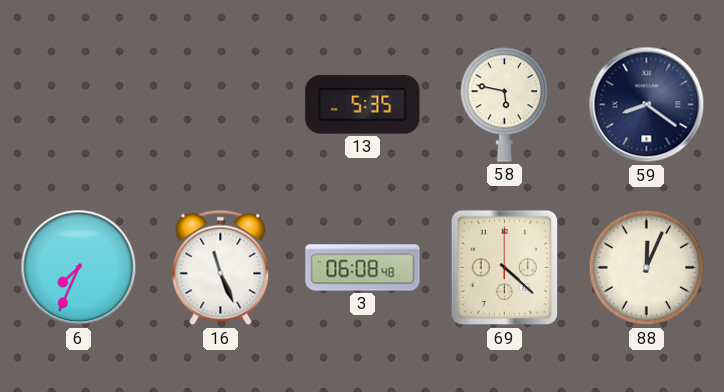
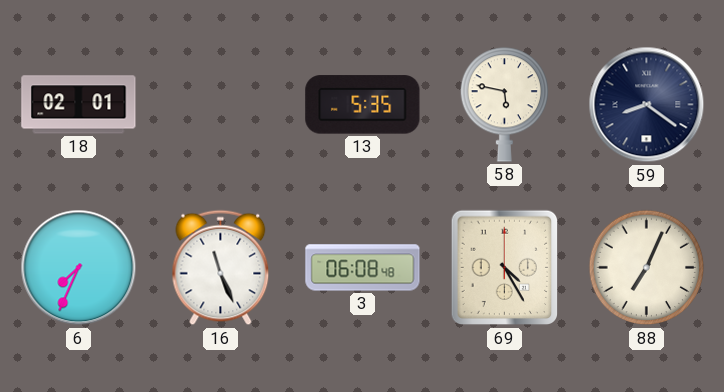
18: none -> 02:01
69: 4:22 -> 4:25
88: 12:04 -> 7:04
